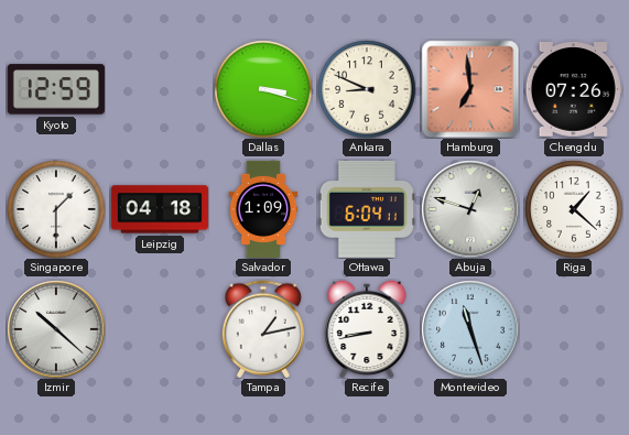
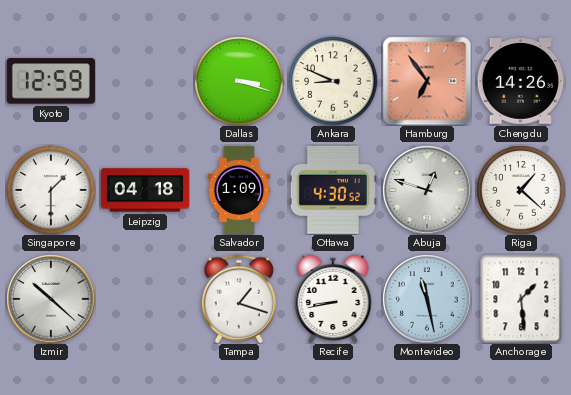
Hamburg: 6:59 -> 6:54
Chengdu: 07:26 -> 14:26
Ottawa: 6:04 -> 4:30
Tampa: 1:13 -> 1:18
Montevideo: 11:27 -> 11:28
Anchorage: none -> 1:29
